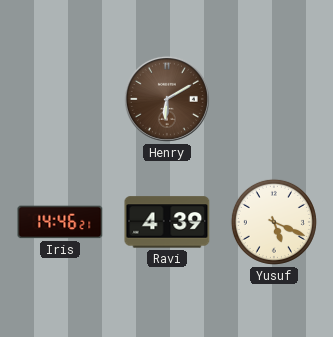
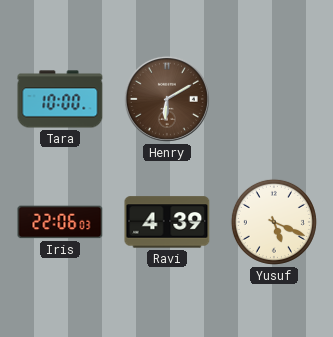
Tara: none -> 10:00
Iris: 14:46 -> 22:06
